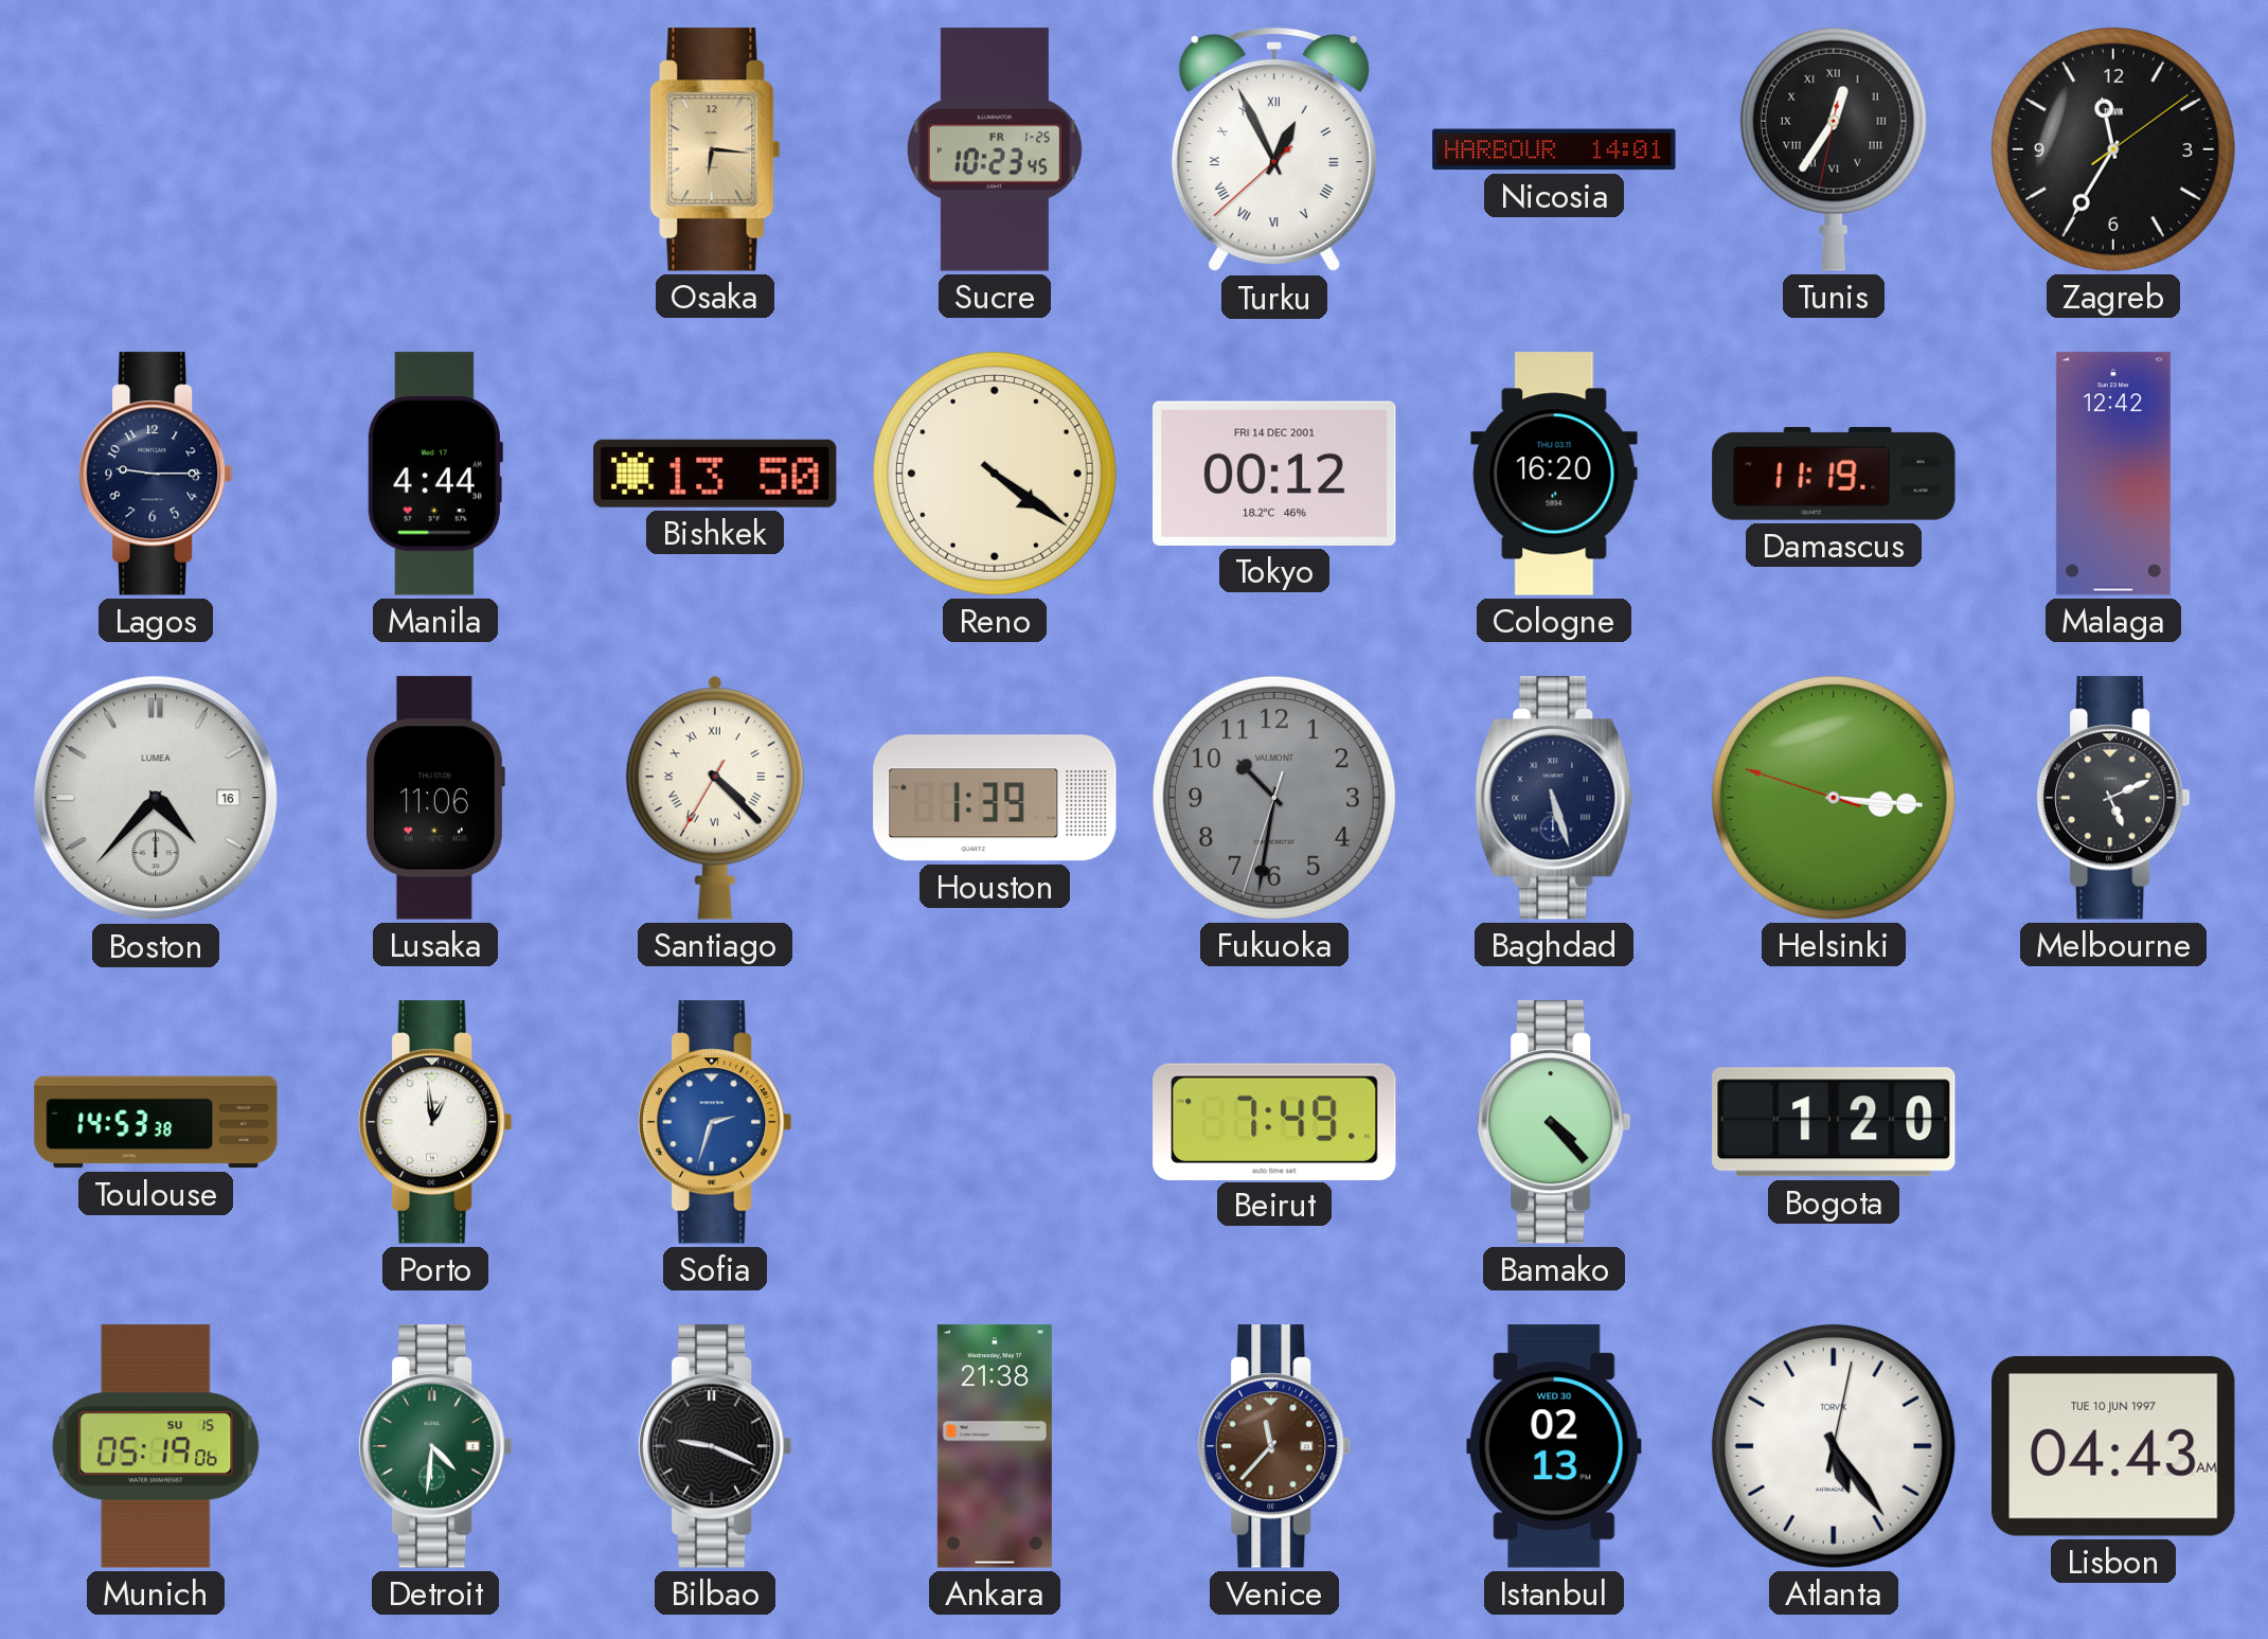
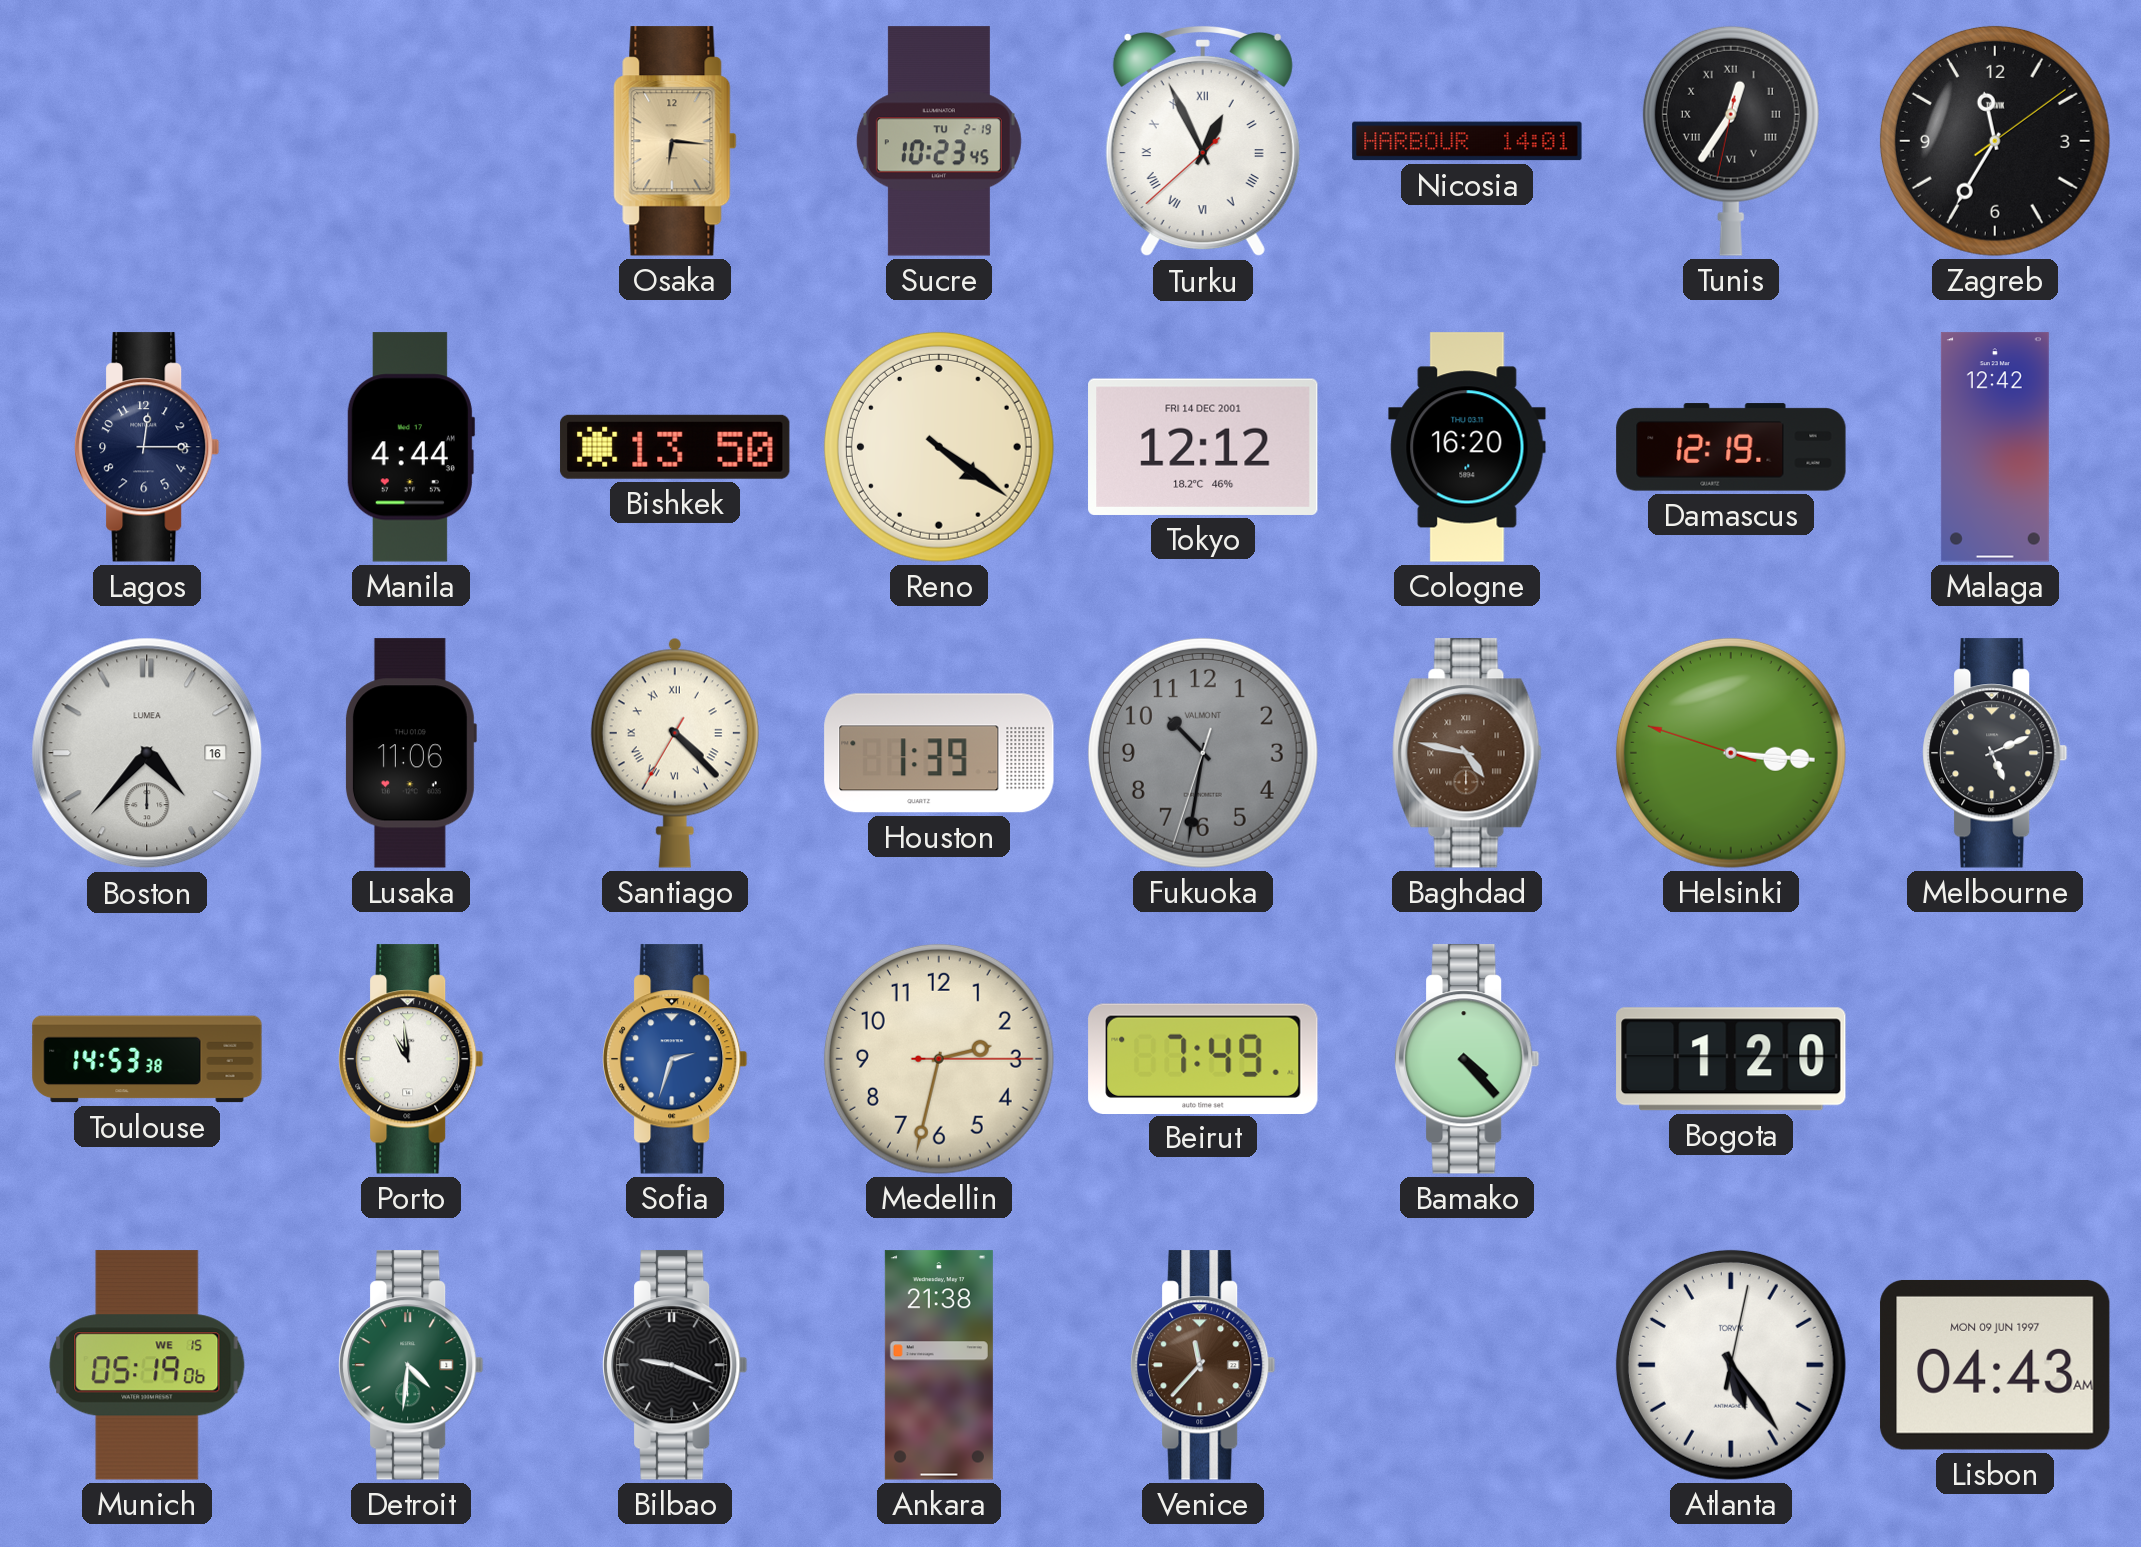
Sucre date: FR 1-25 -> TU 2-19
Lagos: 9:15 -> 12:15
Tokyo: 00:12 -> 12:12
Damascus: 11:19 -> 12:19
Baghdad: 5:27 -> 4:47
Baghdad dial: navy -> brown
Porto: 12:59 -> 10:59
Medellin: none -> 2:32
Munich date: SU 15 -> WE 15
Istanbul: 02:13 -> none
Lisbon date: TUE 10 JUN 1997 -> MON 09 JUN 1997
